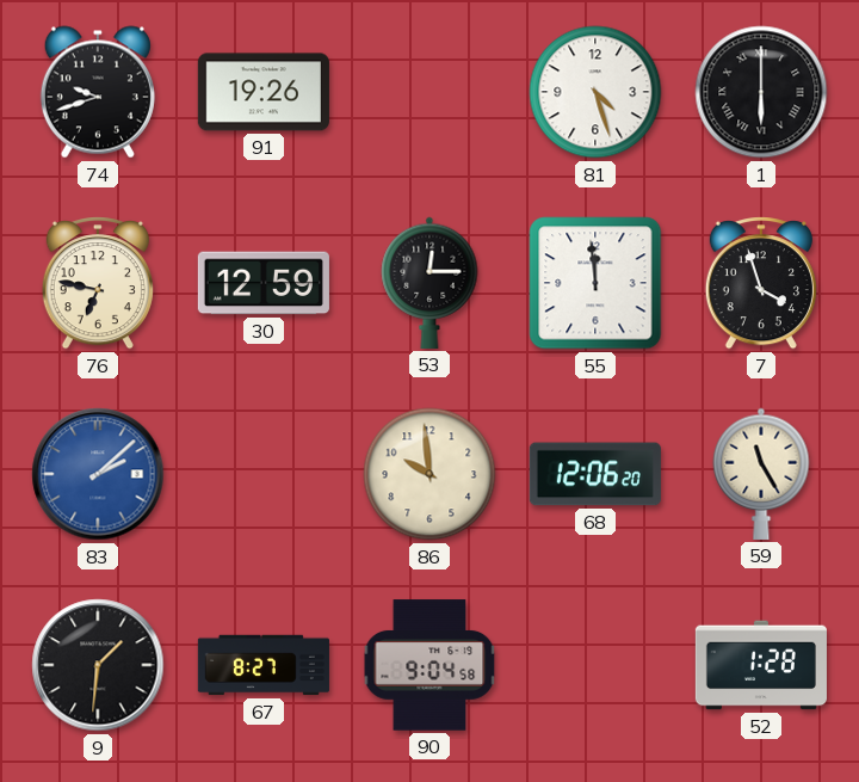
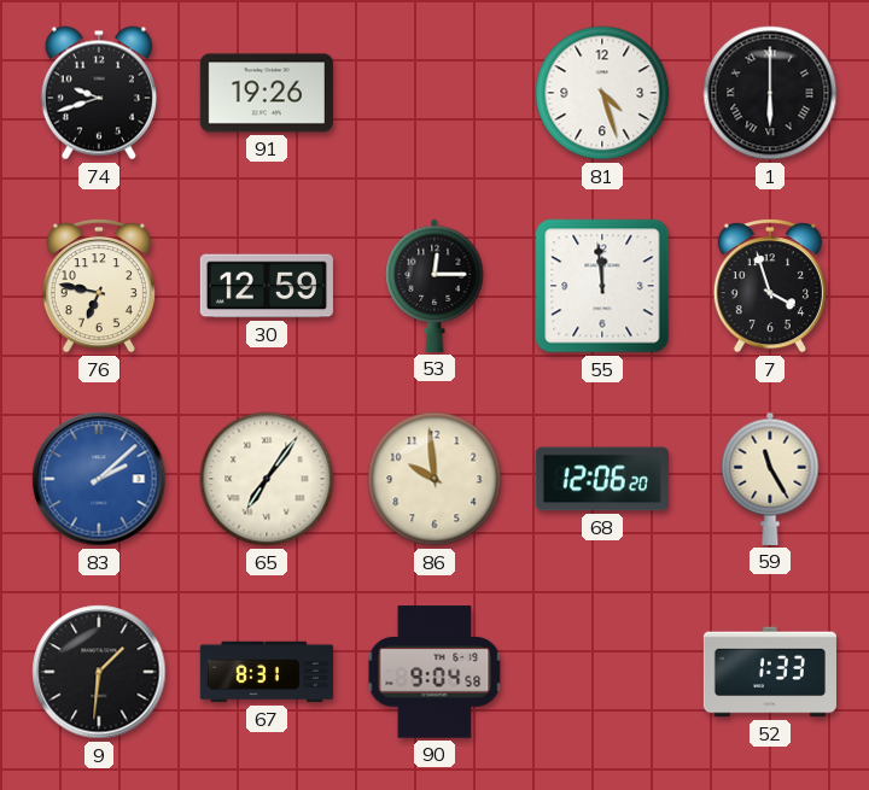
65: none -> 7:06
67: 8:27 -> 8:31
52: 1:28 -> 1:33
